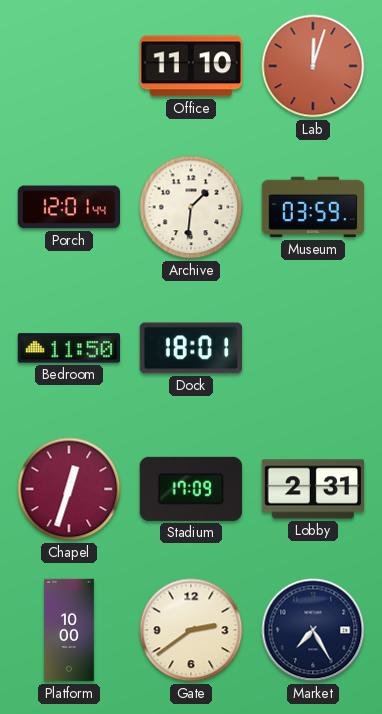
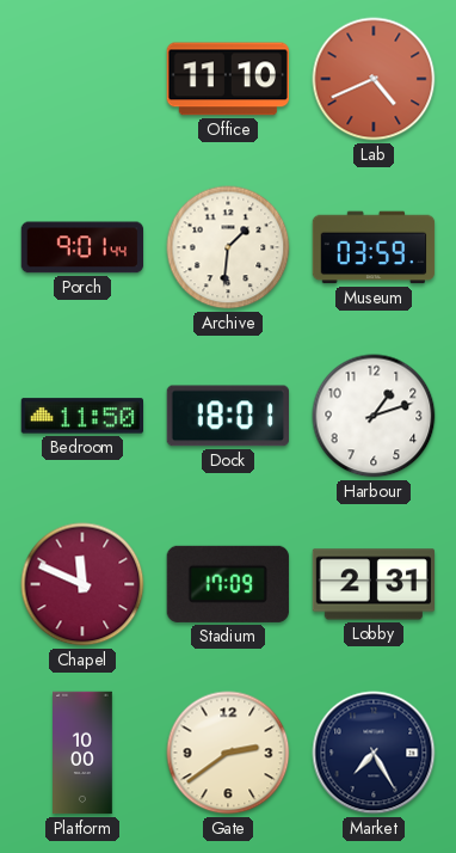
Lab: 12:03 -> 4:41
Porch: 12:01 -> 9:01
Harbour: none -> 1:12
Chapel: 12:33 -> 11:49
